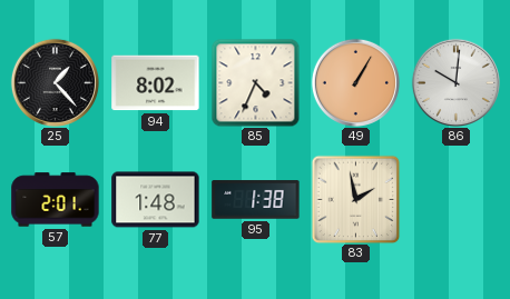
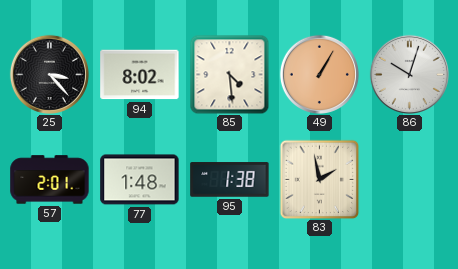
25: 1:23 -> 3:23
85: 4:34 -> 4:29
86: 10:01 -> 10:03
